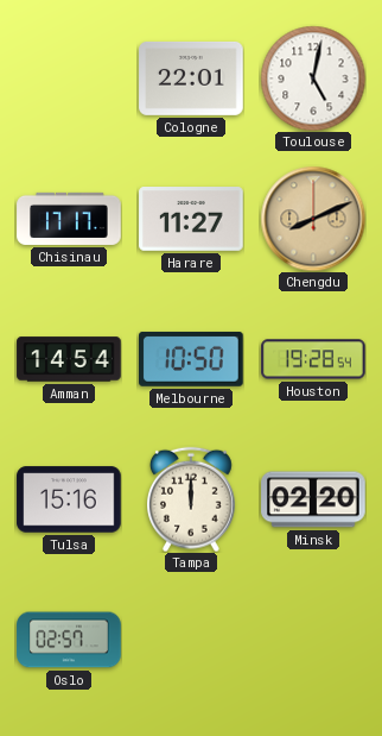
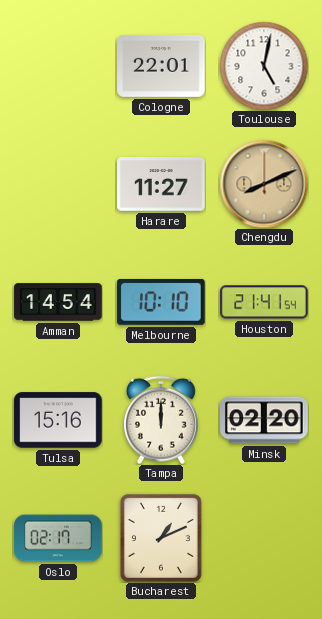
Chisinau: 17:17 -> none
Melbourne: 10:50 -> 10:10
Houston: 19:28 -> 21:41
Oslo: 02:57 -> 02:17
Bucharest: none -> 1:11
